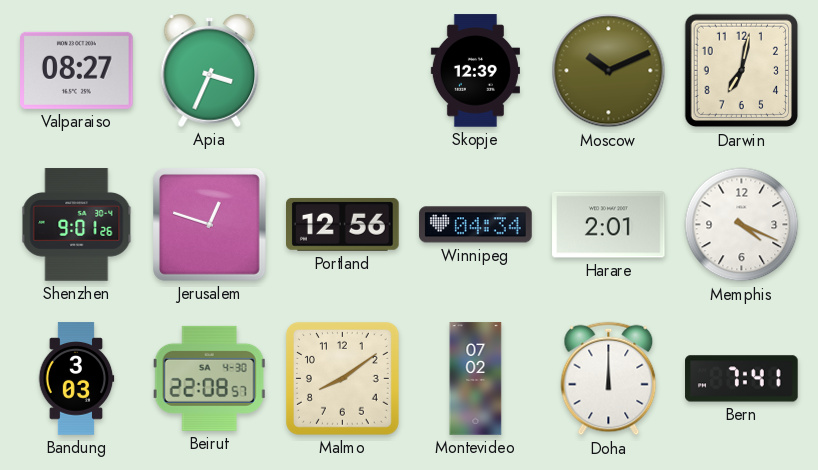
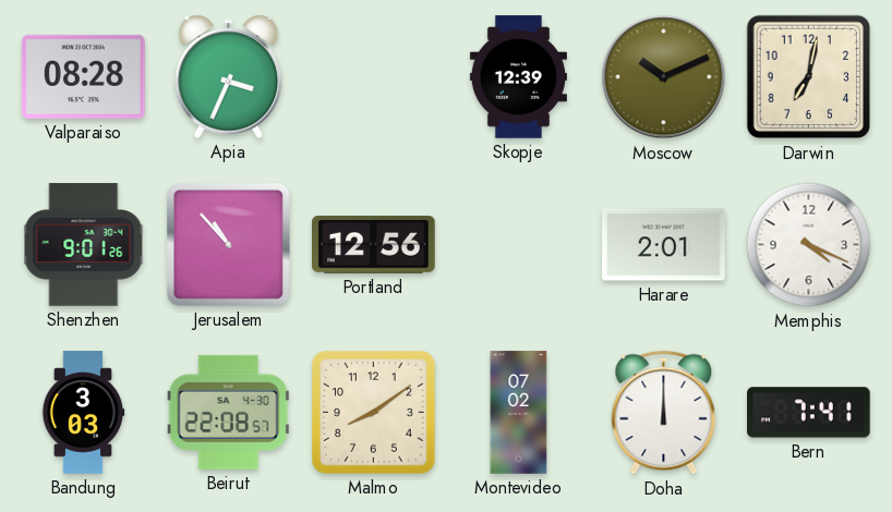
Valparaiso: 08:27 -> 08:28
Jerusalem: 12:48 -> 10:53
Winnipeg: 04:34 -> none
